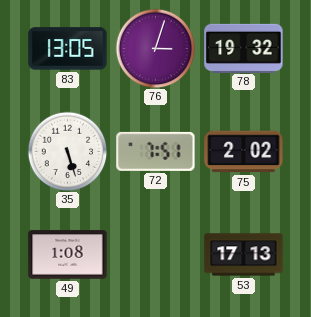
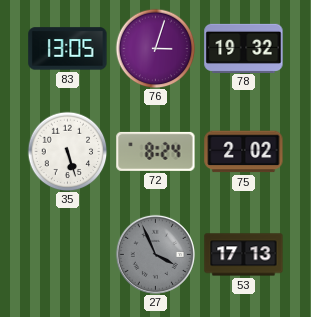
72: 7:51 -> 8:24
49: 1:08 -> none
27: none -> 3:56
